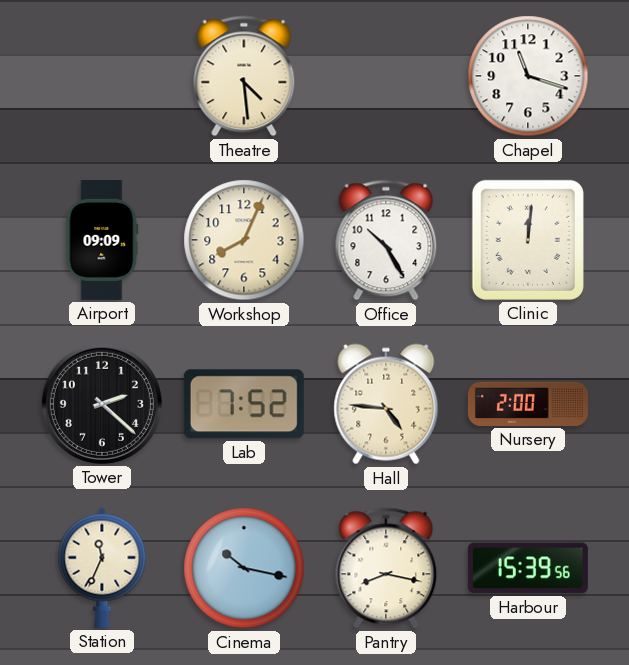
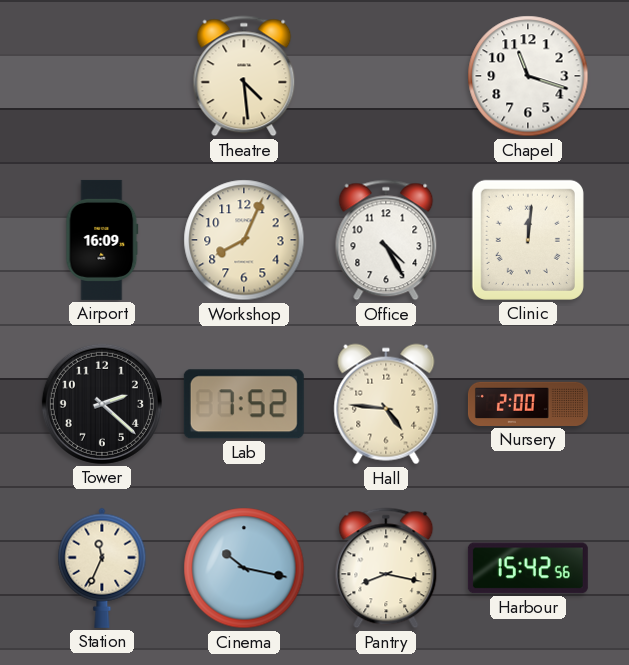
Airport: 09:09 -> 16:09
Office: 10:25 -> 4:25
Harbour: 15:39 -> 15:42
